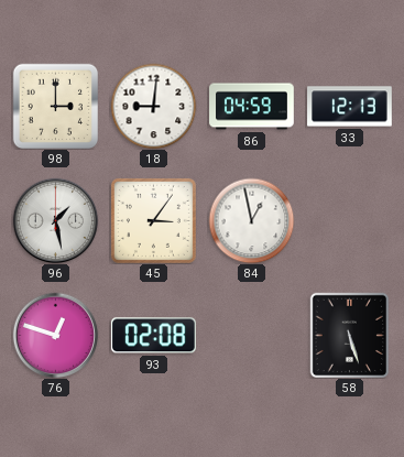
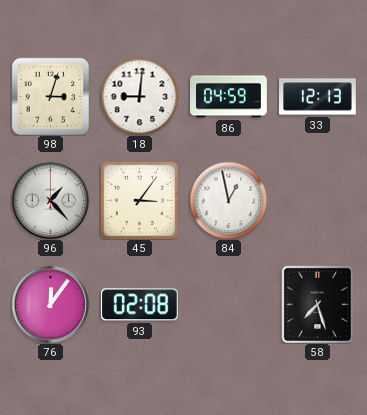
98: 3:00 -> 3:03
96: 1:28 -> 1:23
76: 12:48 -> 12:06
58: 5:27 -> 7:27
